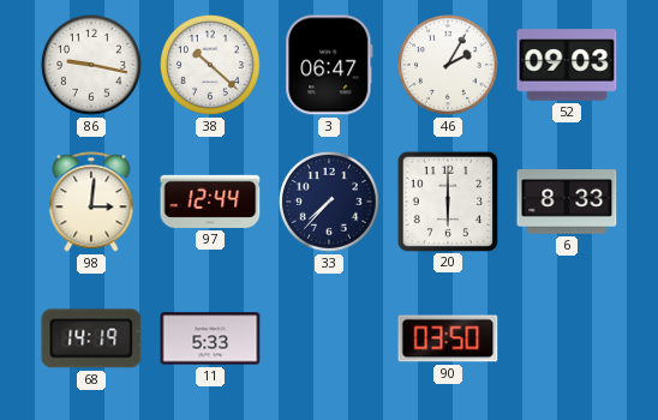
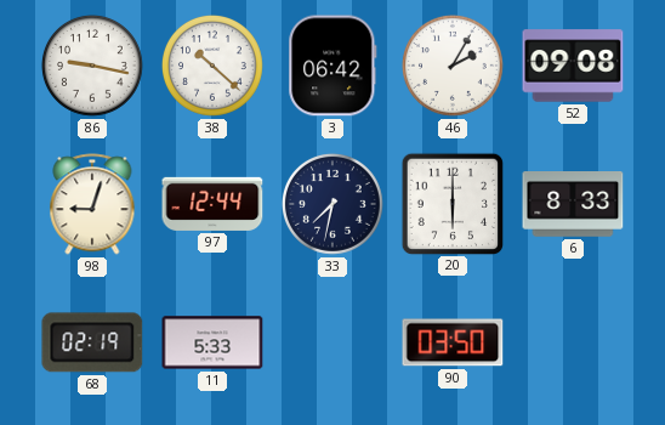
3: 06:47 -> 06:42
52: 09:03 -> 09:08
98: 3:01 -> 9:03
33: 7:37 -> 7:32
68: 14:19 -> 02:19
